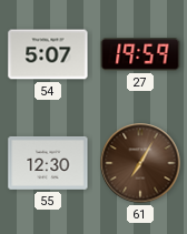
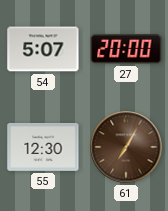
27: 19:59 -> 20:00
